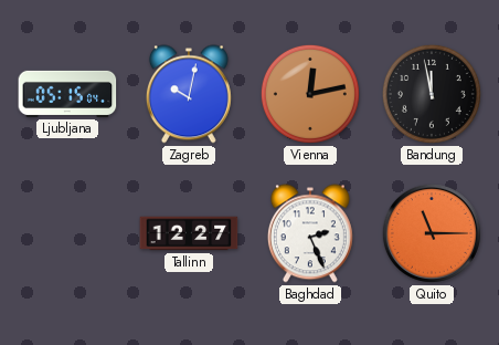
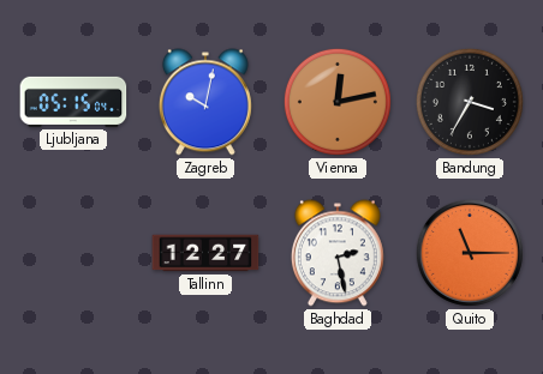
Bandung: 11:58 -> 3:35
Baghdad: 2:26 -> 2:28
